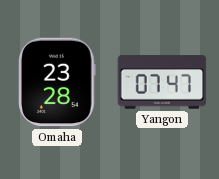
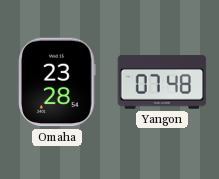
Yangon: 07:47 -> 07:48
